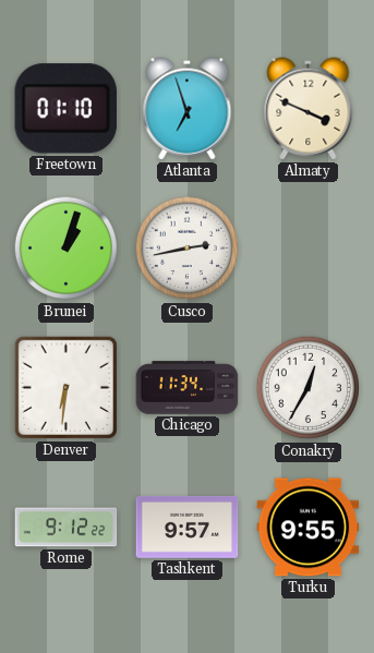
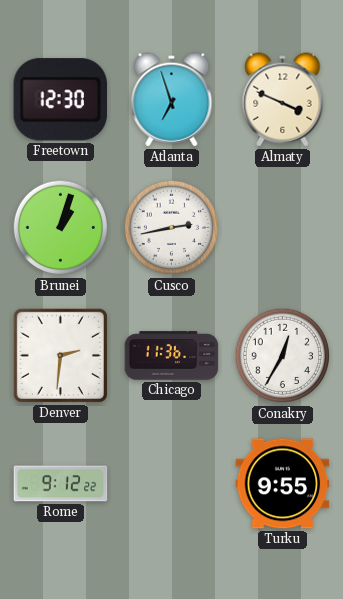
Freetown: 01:10 -> 12:30
Denver: 6:31 -> 2:31
Chicago: 11:34 -> 11:36
Tashkent: 9:57 -> none
